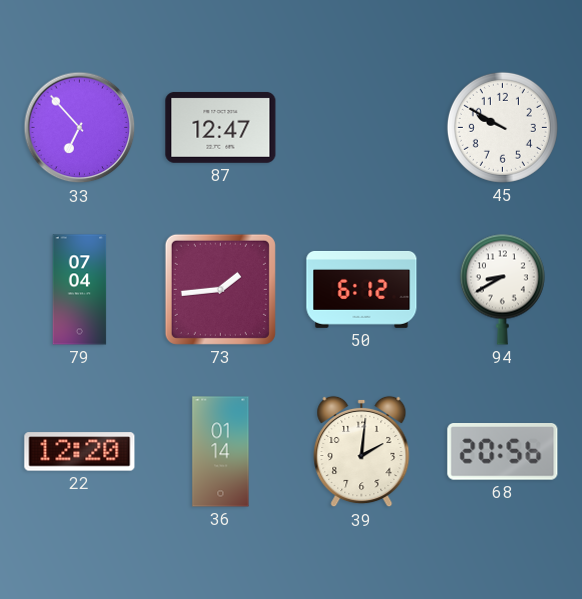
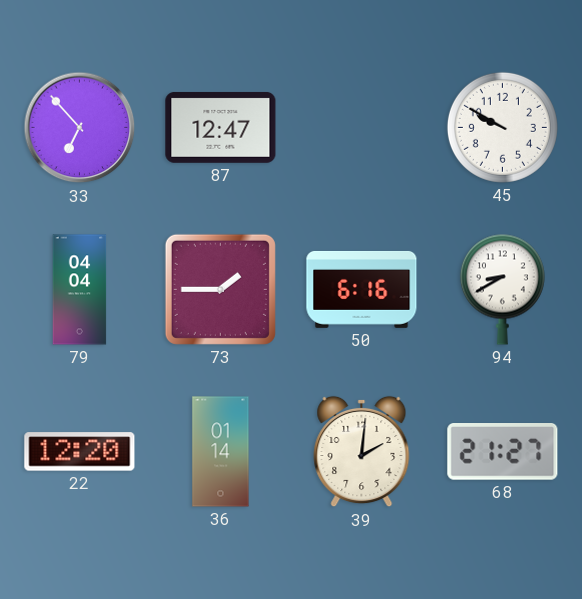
79: 07:04 -> 04:04
73: 1:44 -> 1:45
50: 6:12 -> 6:16
68: 20:56 -> 21:27
